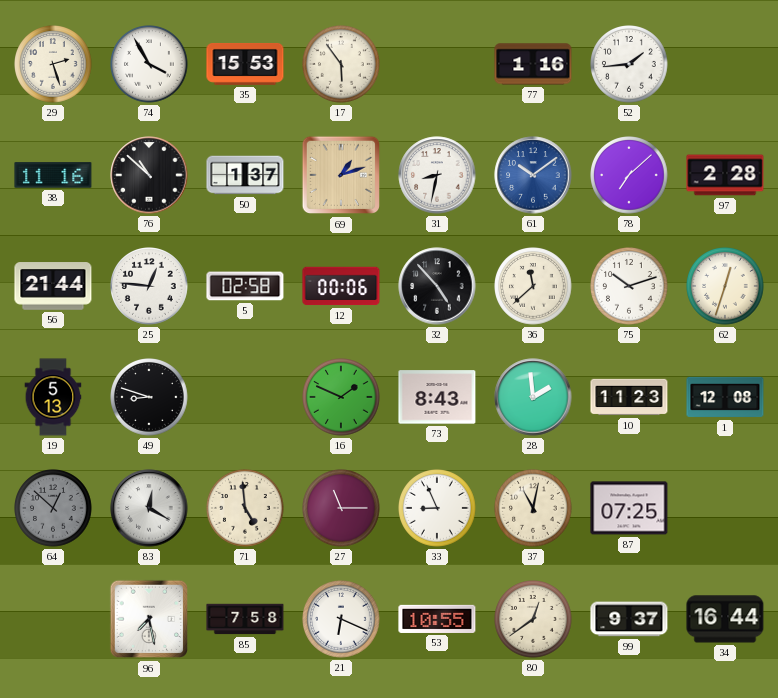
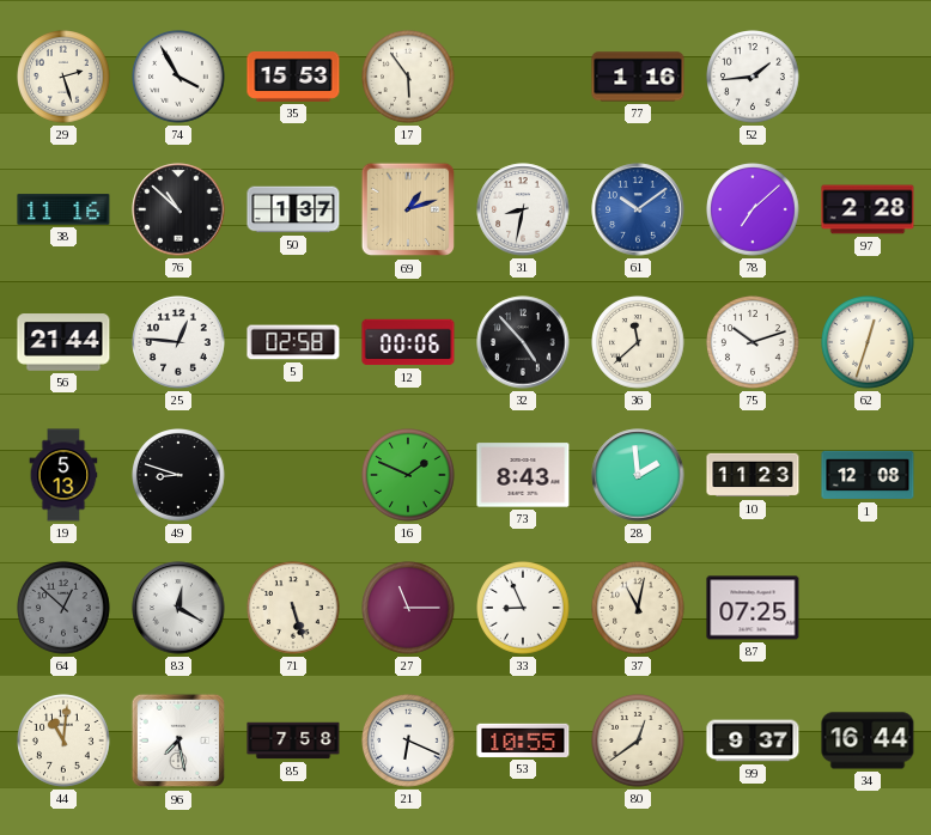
71: 4:59 -> 5:27
44: none -> 11:01
